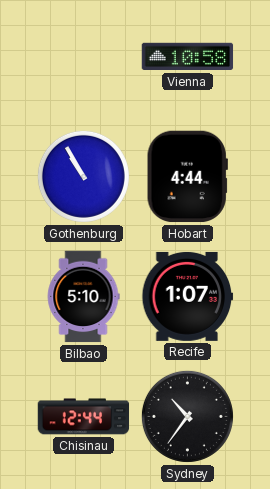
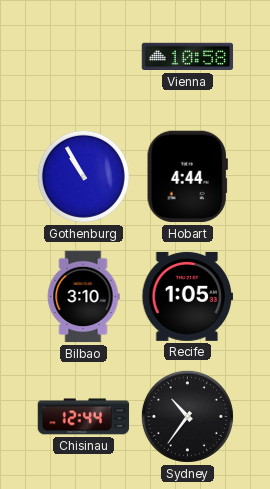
Bilbao: 5:10 -> 3:10
Recife: 1:07 -> 1:05
